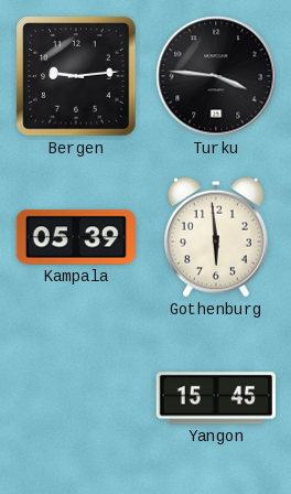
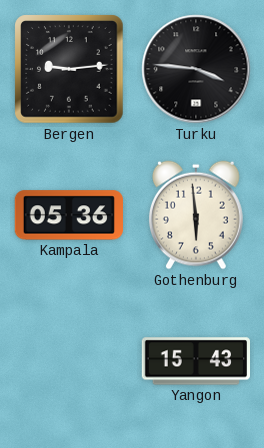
Kampala: 05:39 -> 05:36
Yangon: 15:45 -> 15:43
